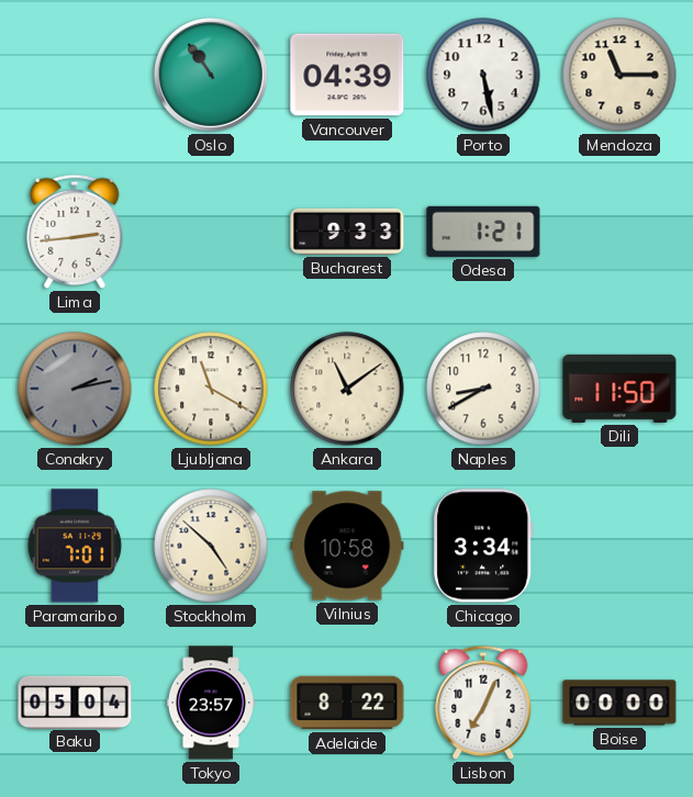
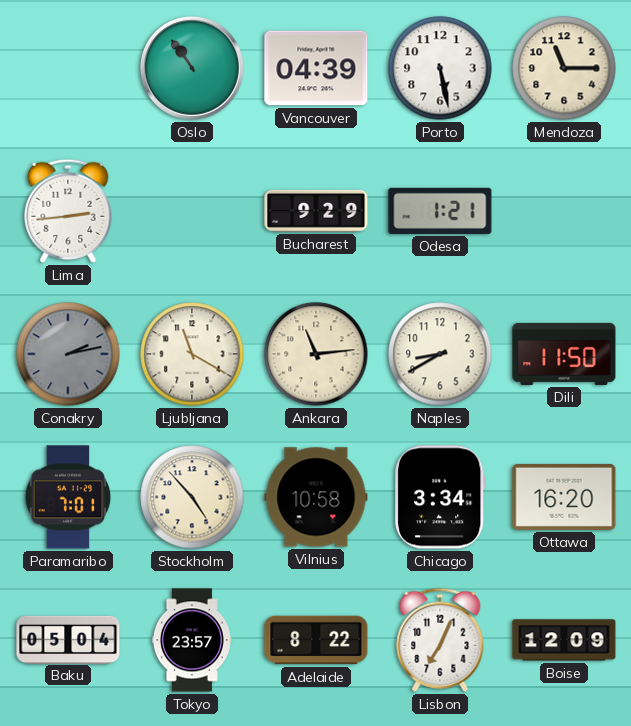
Bucharest: 9:33 -> 9:29
Ankara: 11:09 -> 11:14
Stockholm: 4:52 -> 4:53
Ottawa: none -> 16:20
Boise: 00:00 -> 12:09
